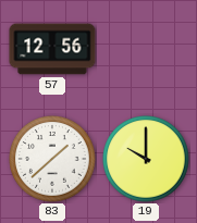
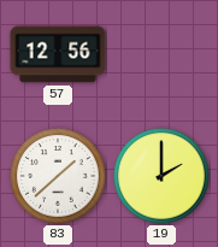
19: 10:00 -> 2:00
